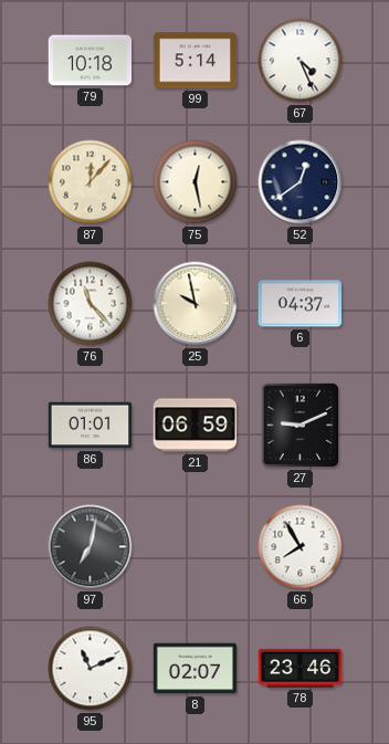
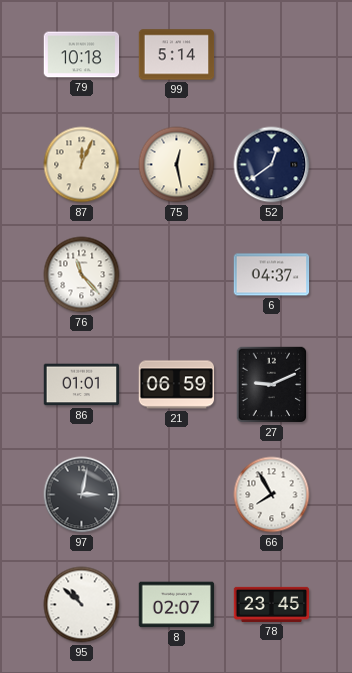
67: 4:26 -> none
87: 12:07 -> 12:04
25: 9:58 -> none
97: 7:02 -> 3:02
95: 11:11 -> 10:52
78: 23:46 -> 23:45
